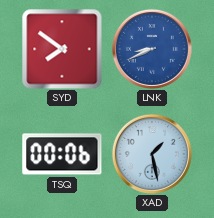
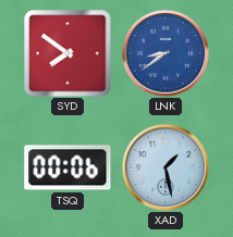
LNK: 8:41 -> 8:39
